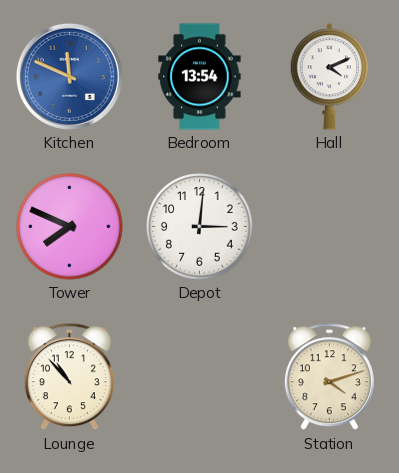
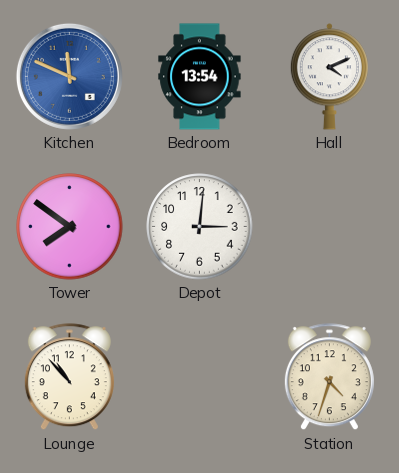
Tower: 7:49 -> 7:51
Station: 4:12 -> 4:33
